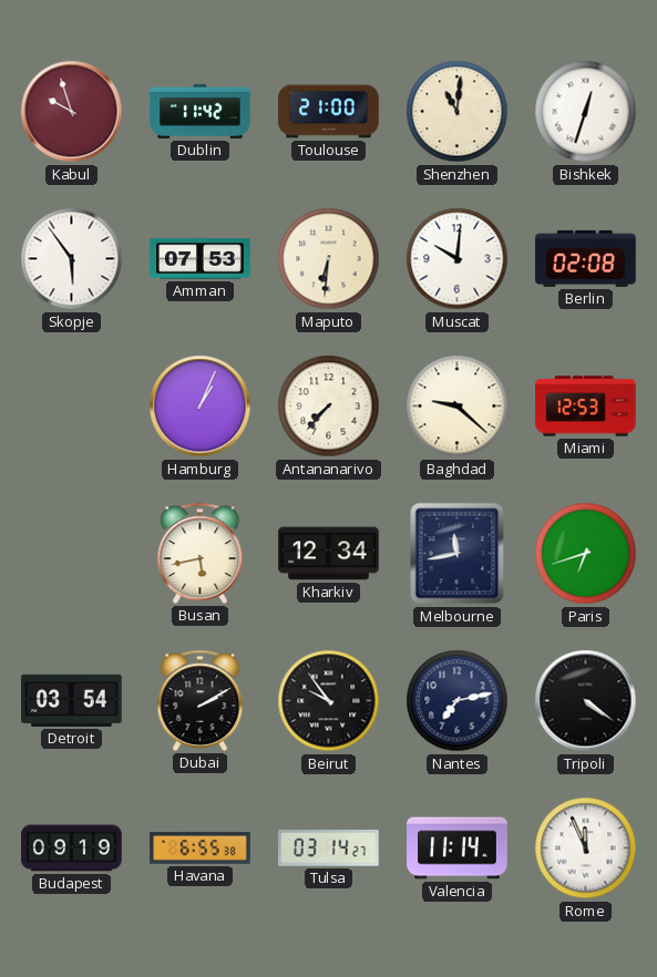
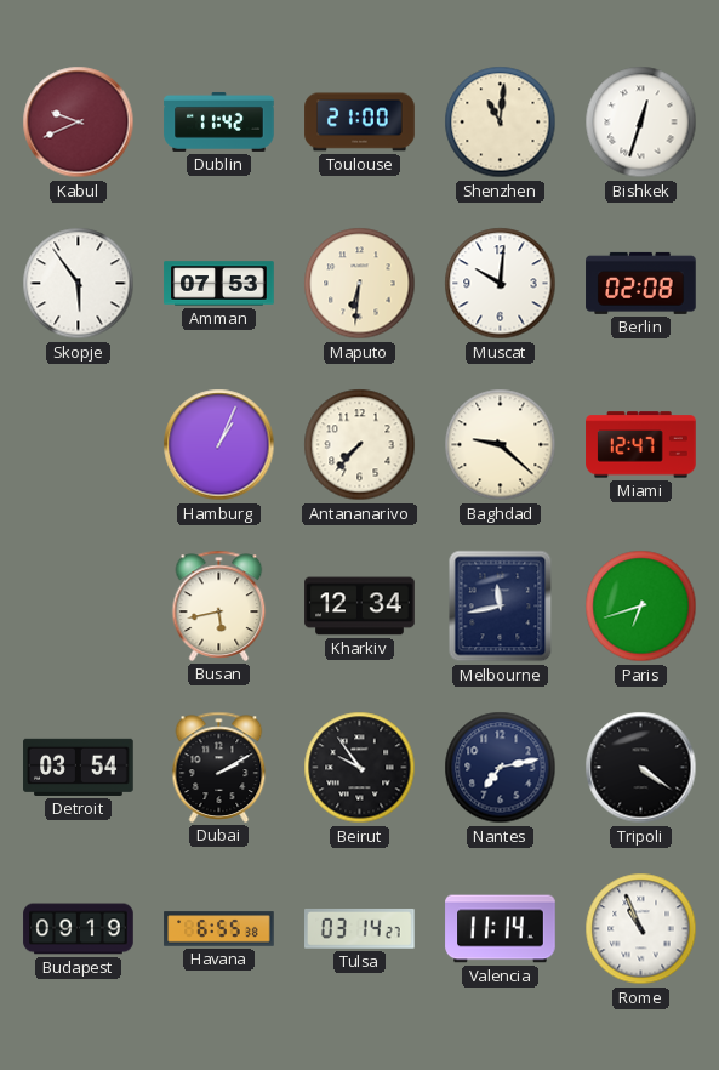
Kabul: 9:57 -> 9:41
Miami: 12:53 -> 12:47
Rome: 11:56 -> 10:56
